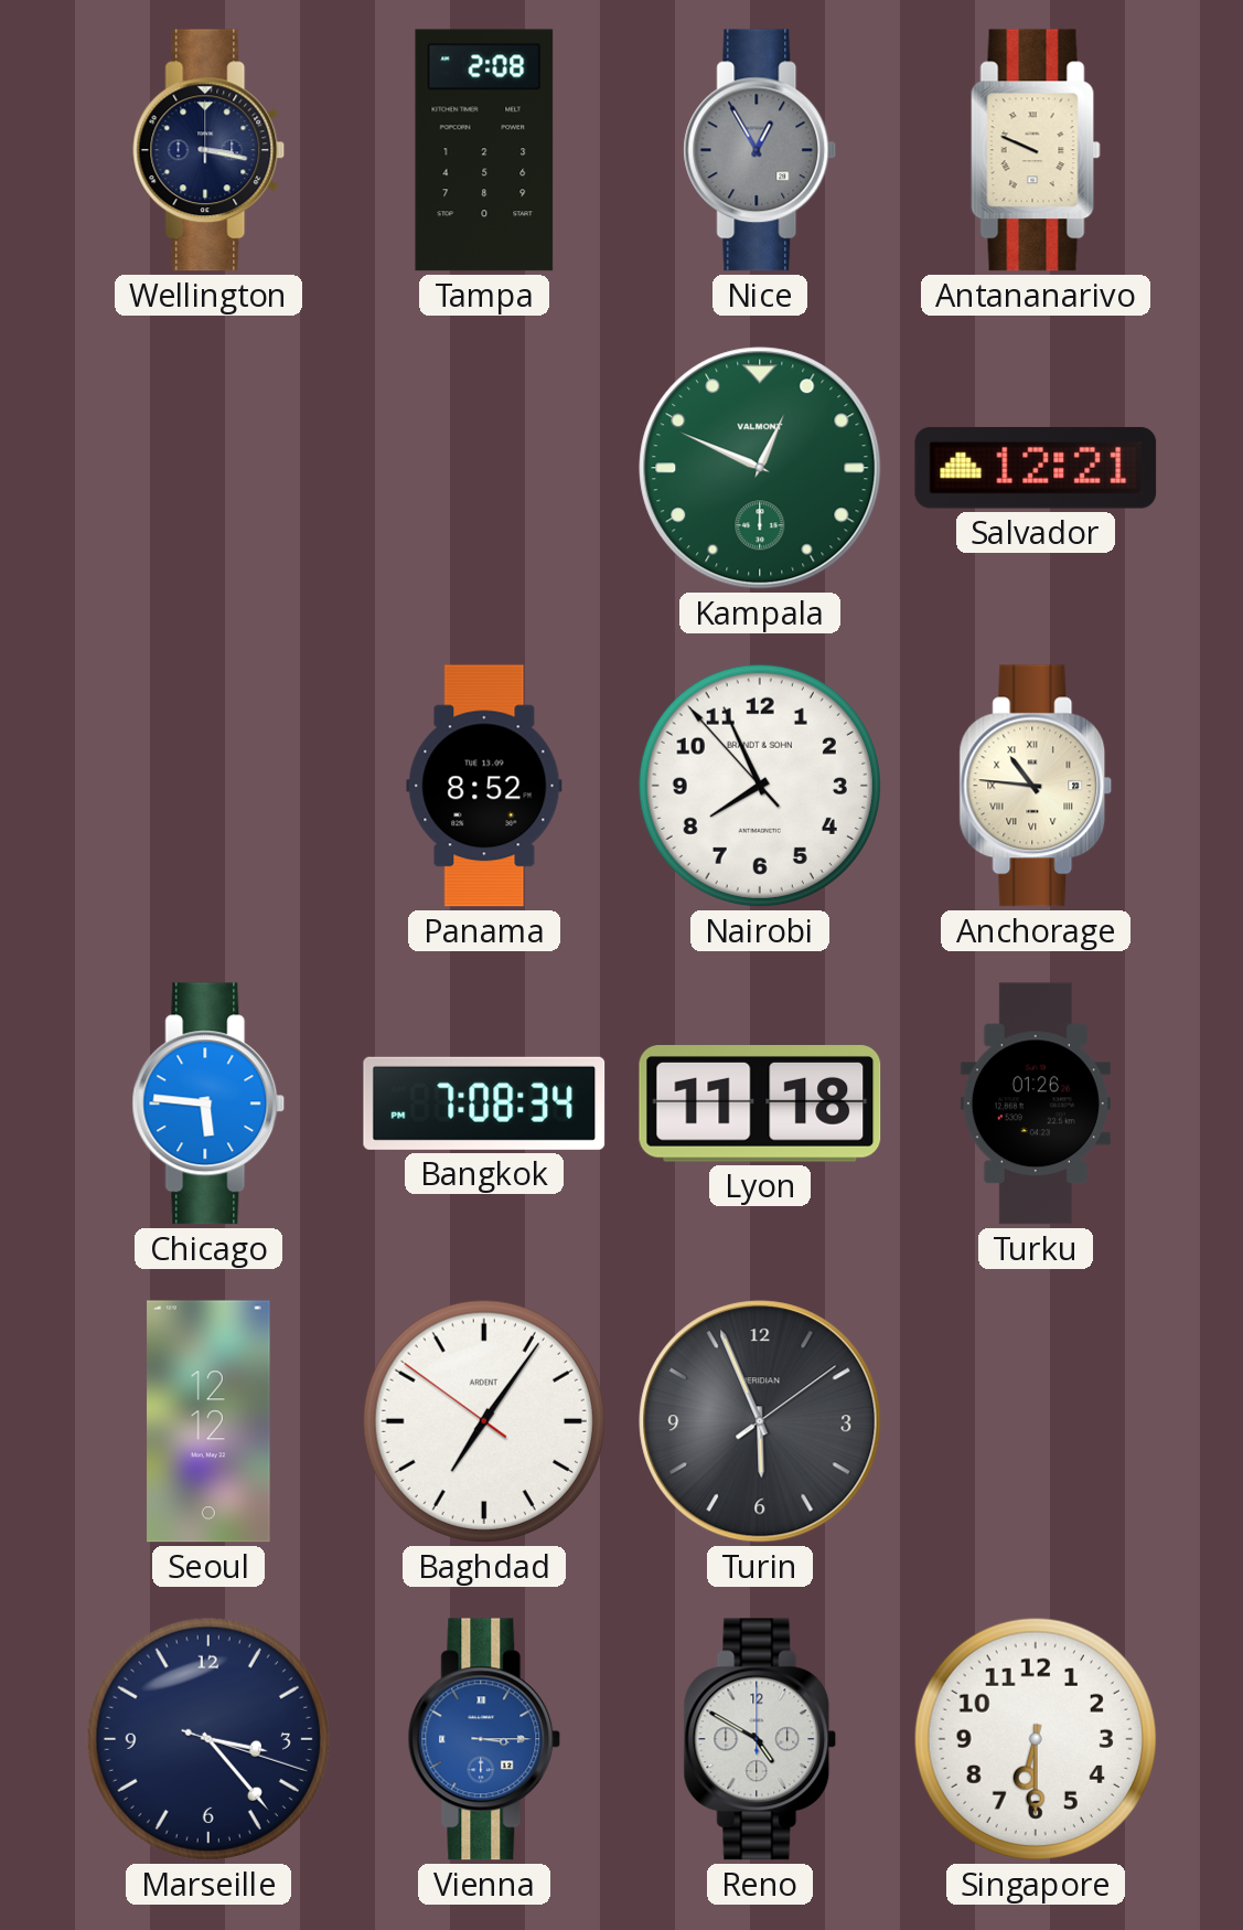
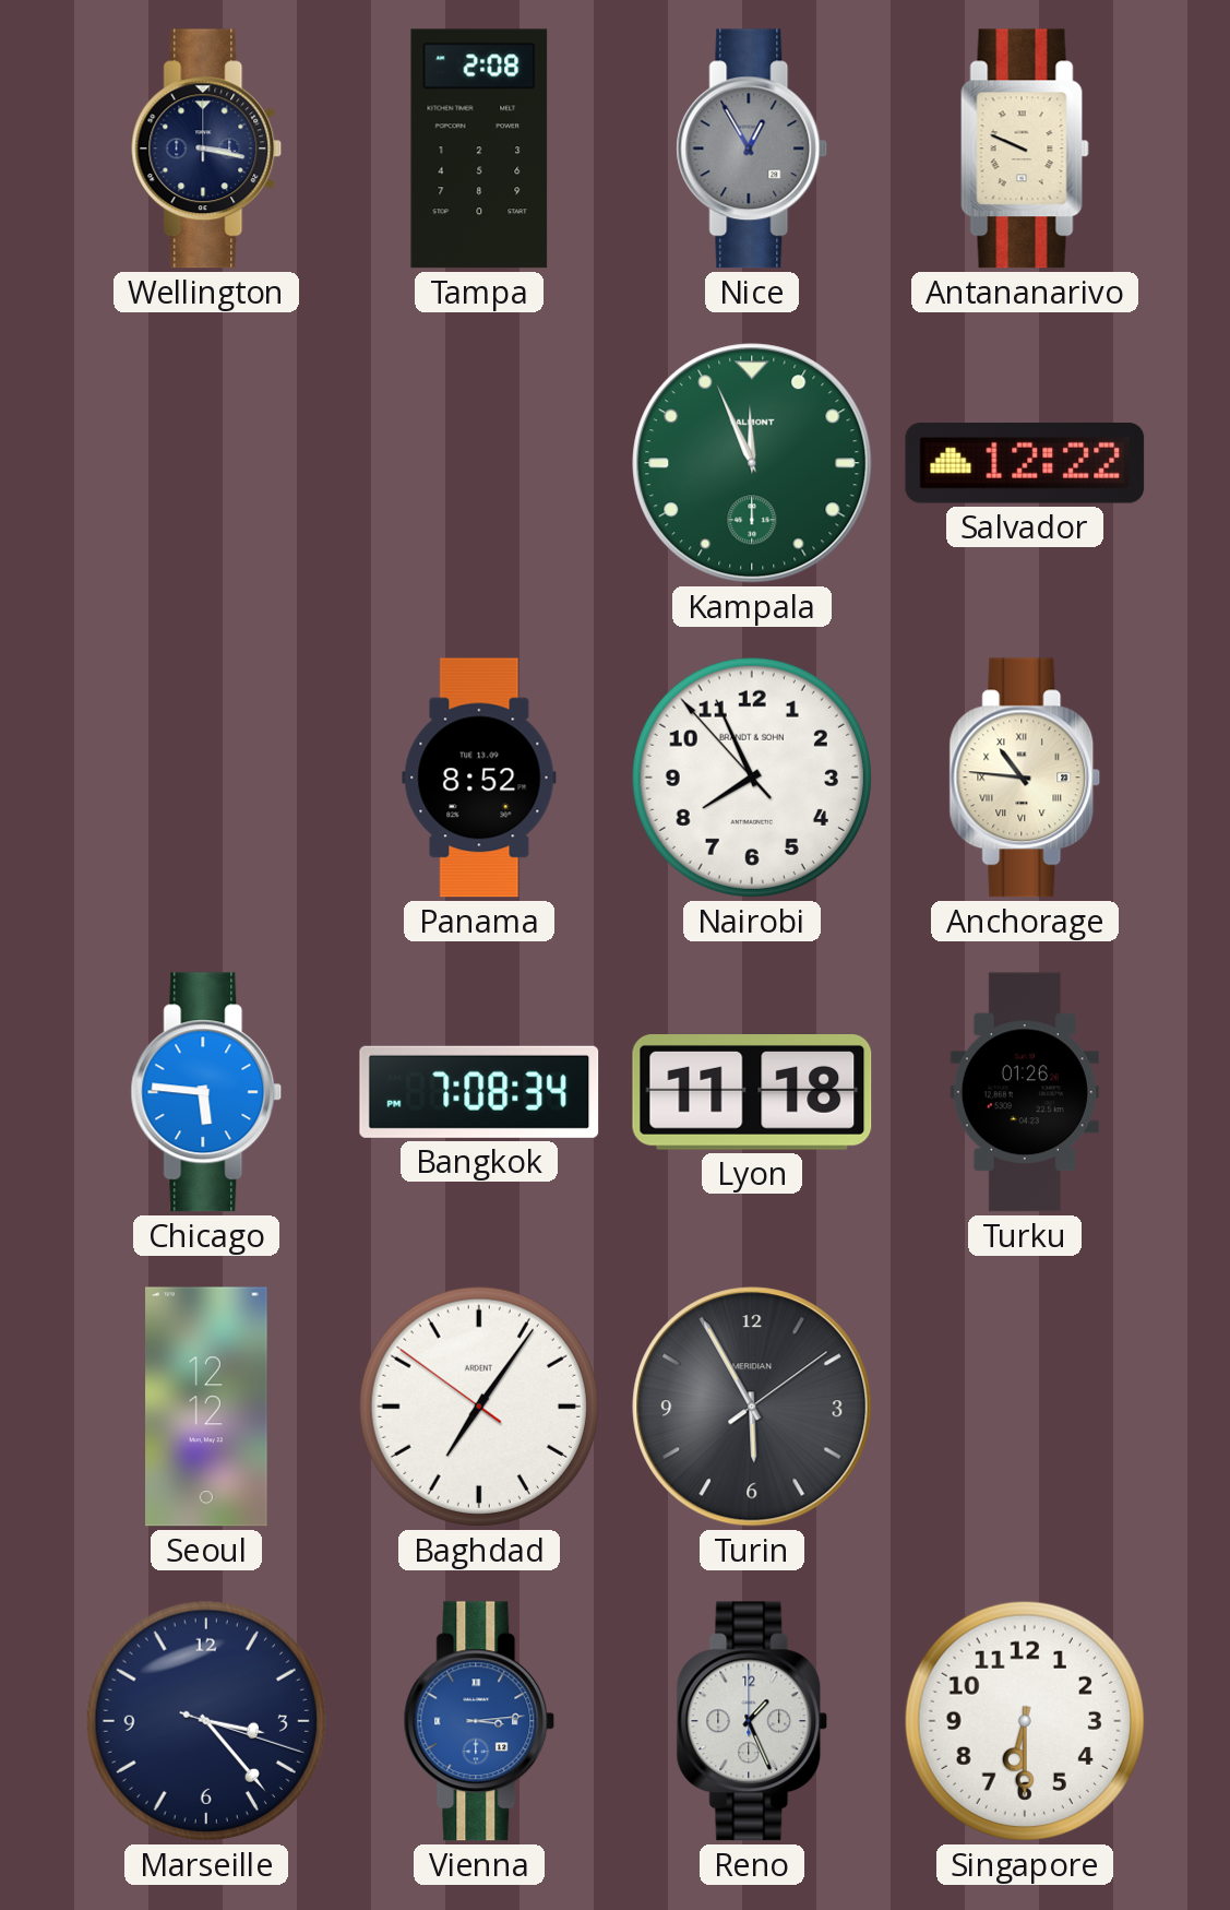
Kampala: 12:49 -> 11:56
Salvador: 12:21 -> 12:22
Turin: 5:56 -> 5:55
Vienna: 3:15 -> 3:14
Reno: 4:50 -> 1:26
